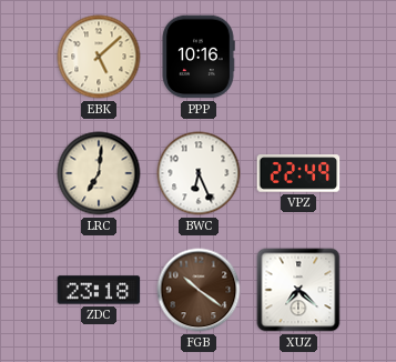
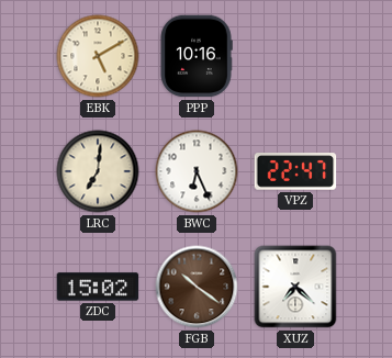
EBK: 5:08 -> 5:10
VPZ: 22:49 -> 22:47
ZDC: 23:18 -> 15:02
